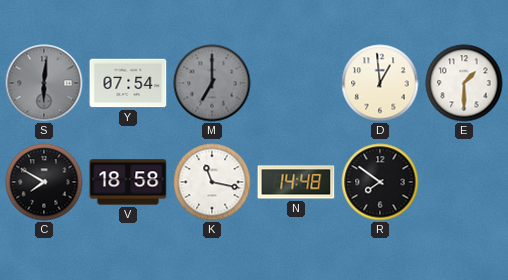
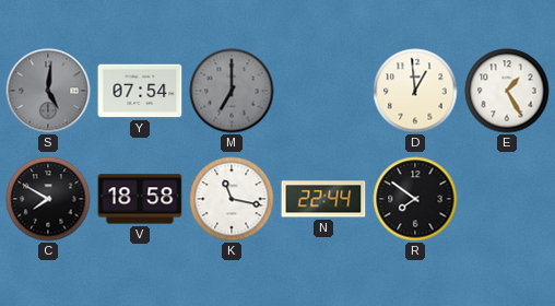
S: 6:01 -> 5:01
E: 1:30 -> 1:25
N: 14:48 -> 22:44
